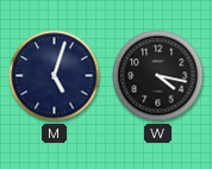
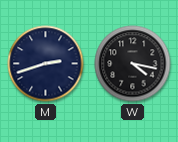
M: 5:03 -> 2:42
